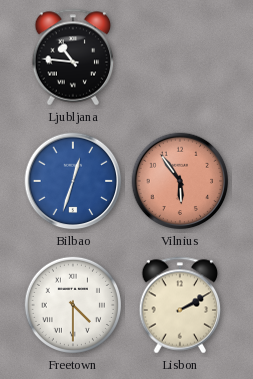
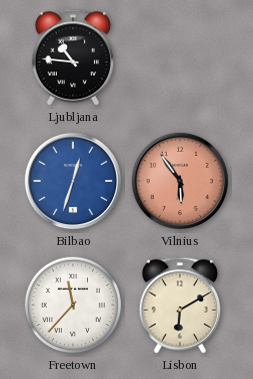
Freetown: 4:30 -> 11:37
Lisbon: 2:10 -> 6:10
